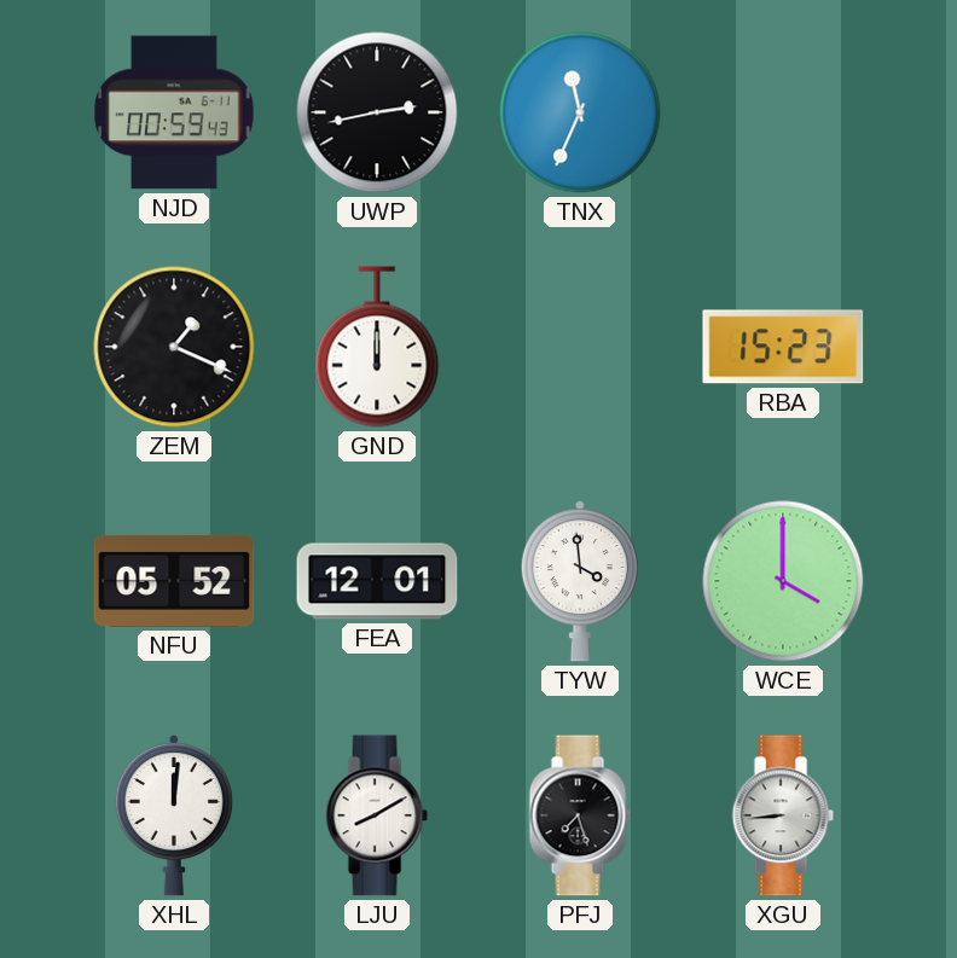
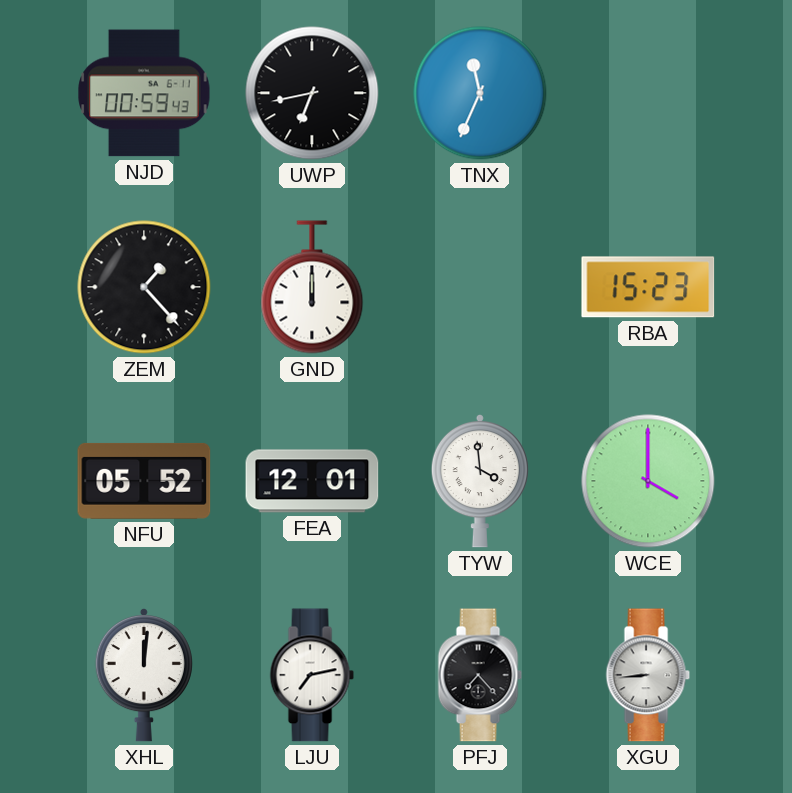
UWP: 2:43 -> 6:43
ZEM: 1:19 -> 1:23
LJU: 8:10 -> 7:13
PFJ: 7:27 -> 7:23
